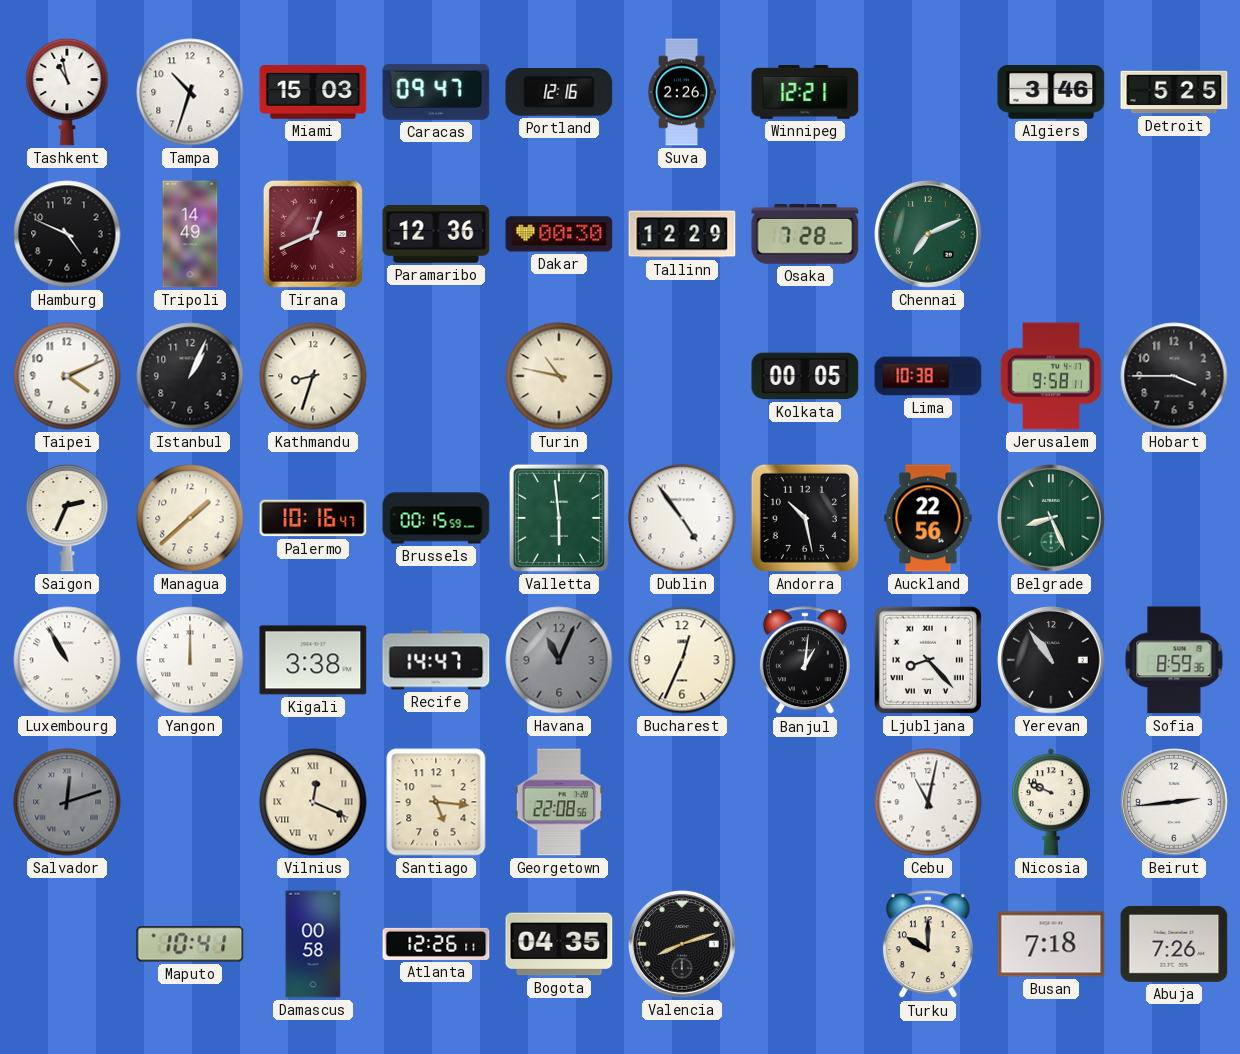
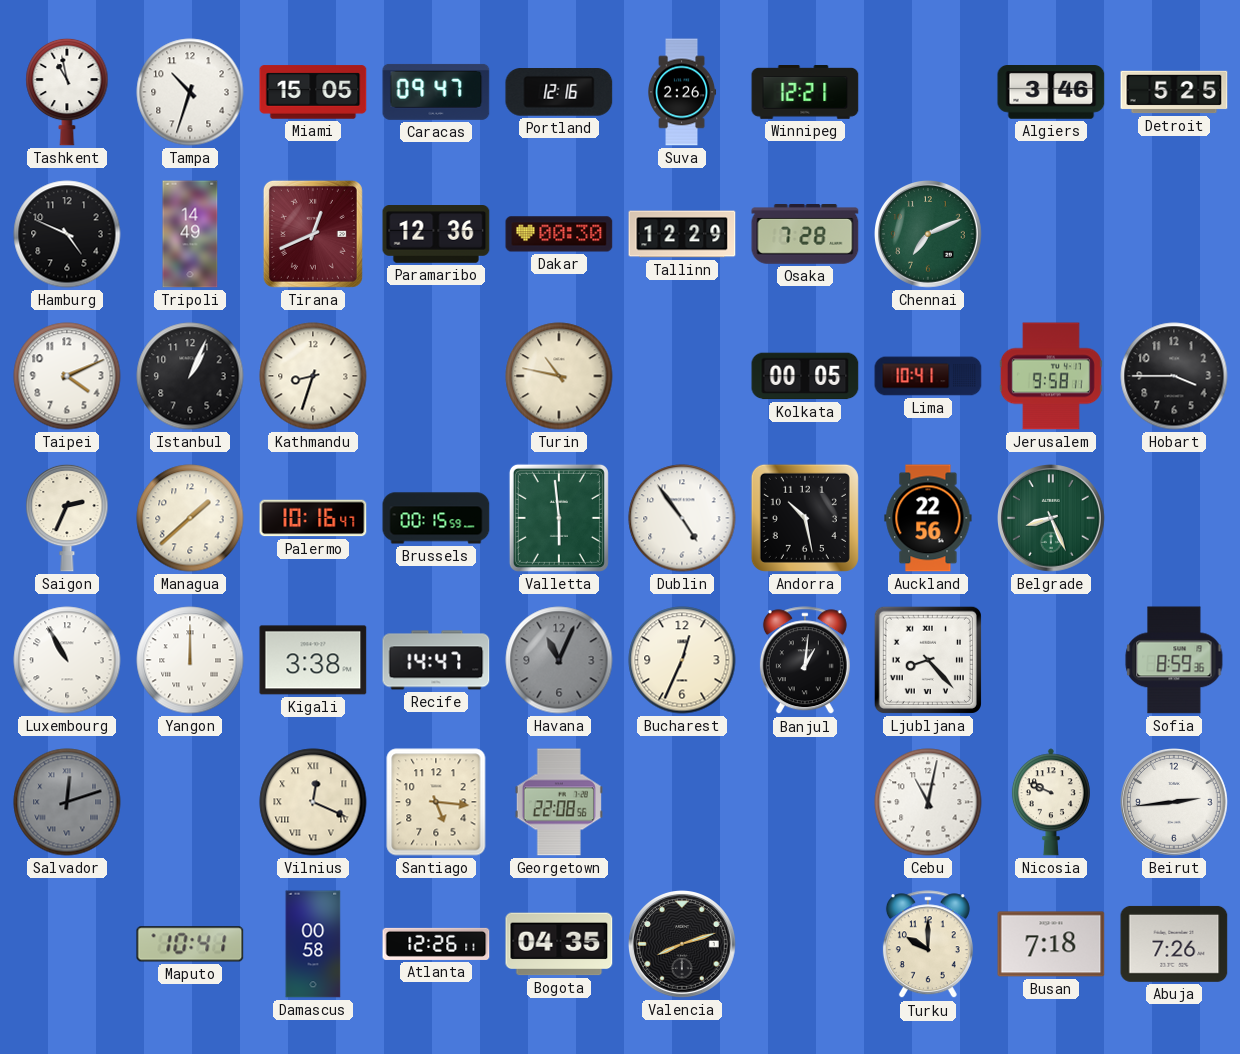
Miami: 15:03 -> 15:05
Lima: 10:38 -> 10:41
Yerevan: 10:54 -> none
